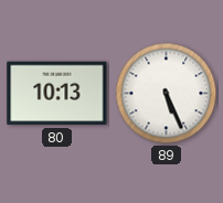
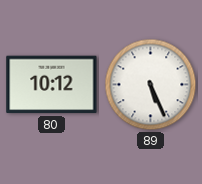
80: 10:13 -> 10:12
